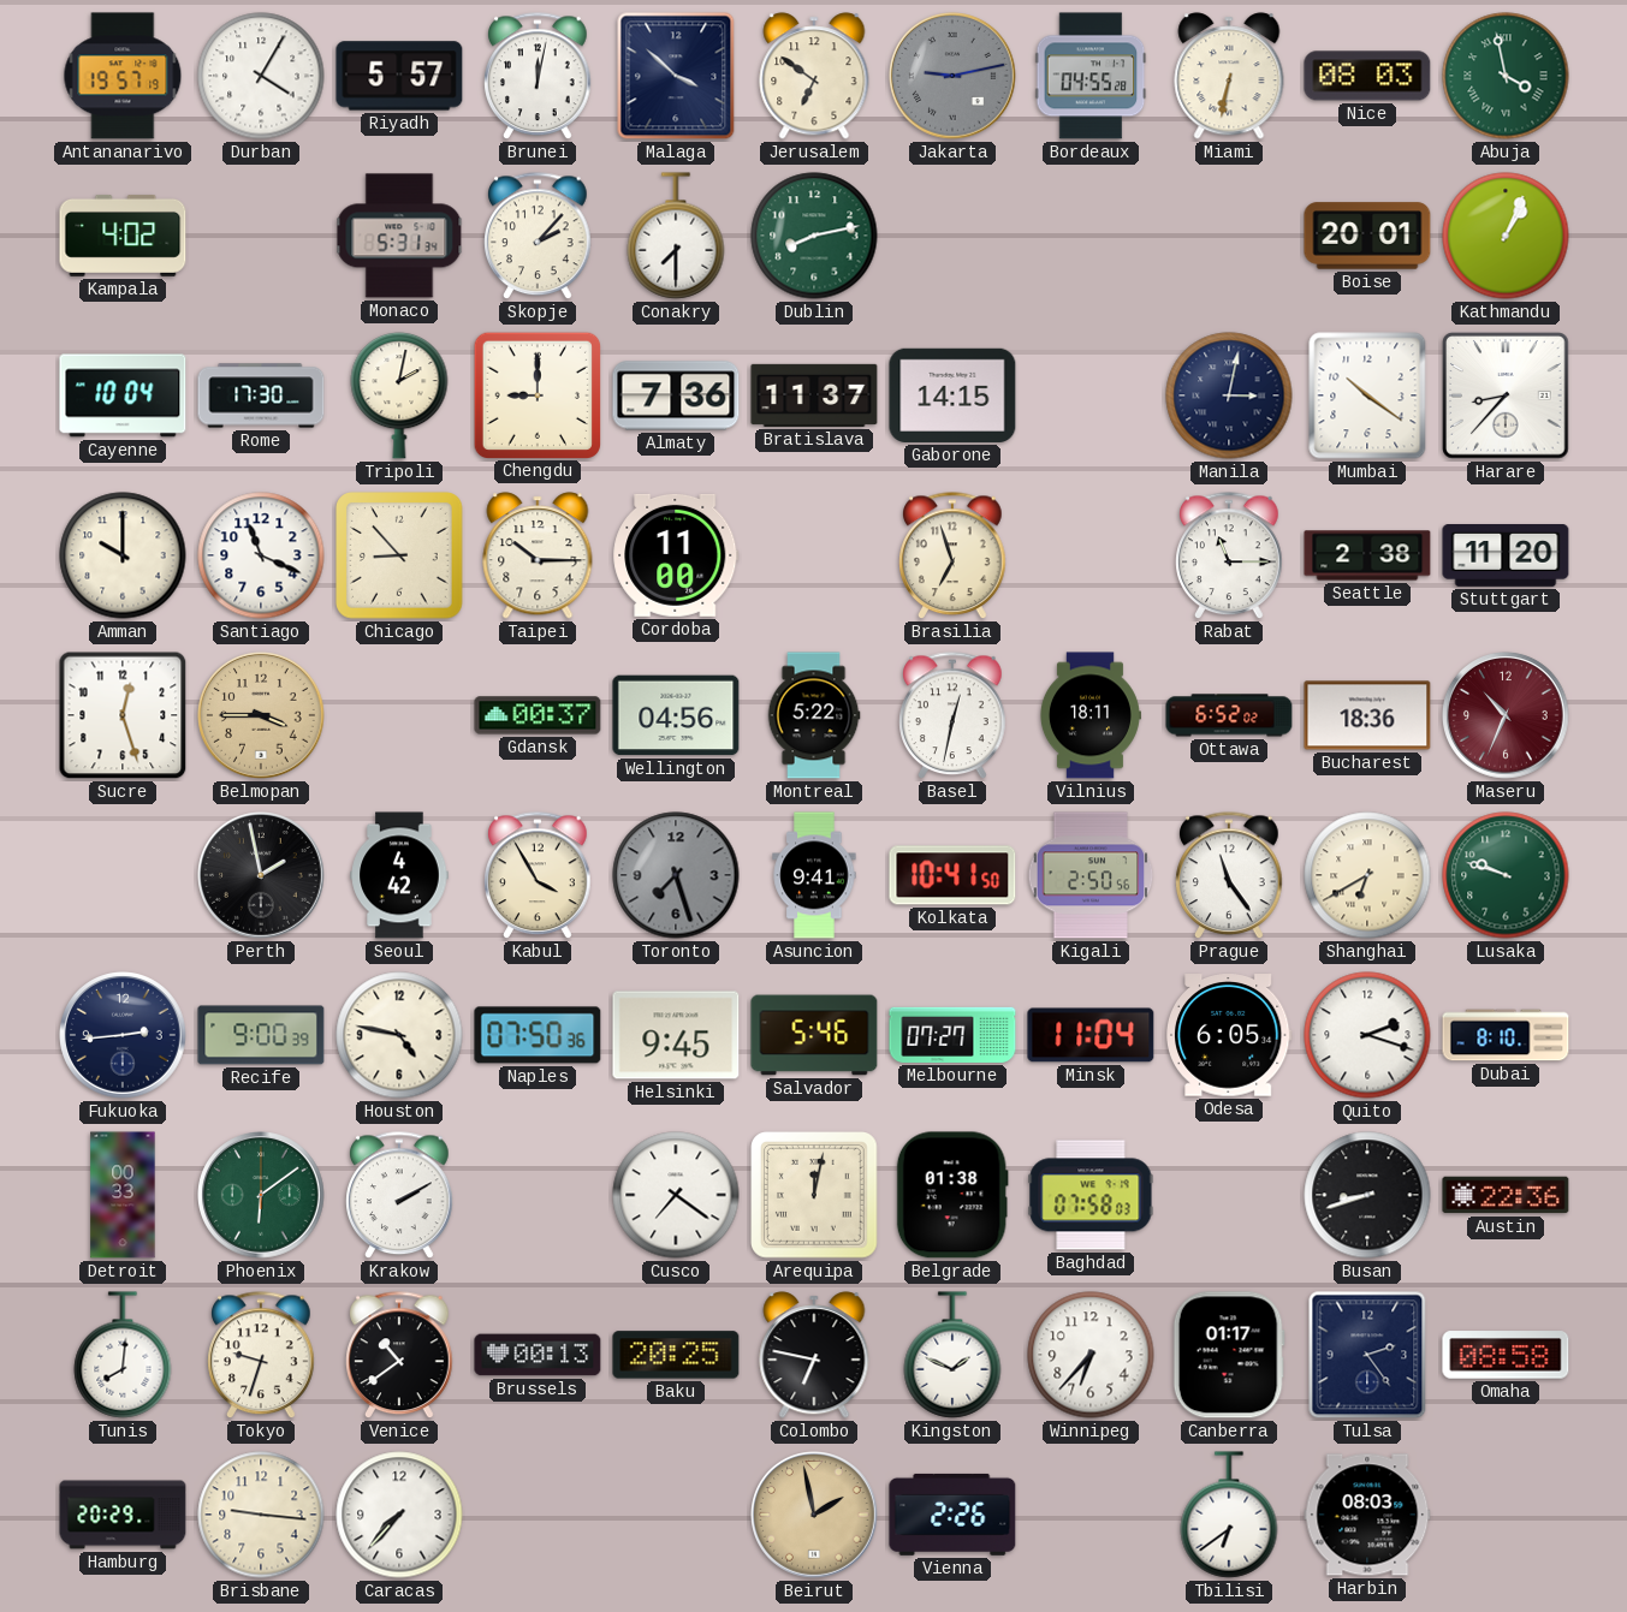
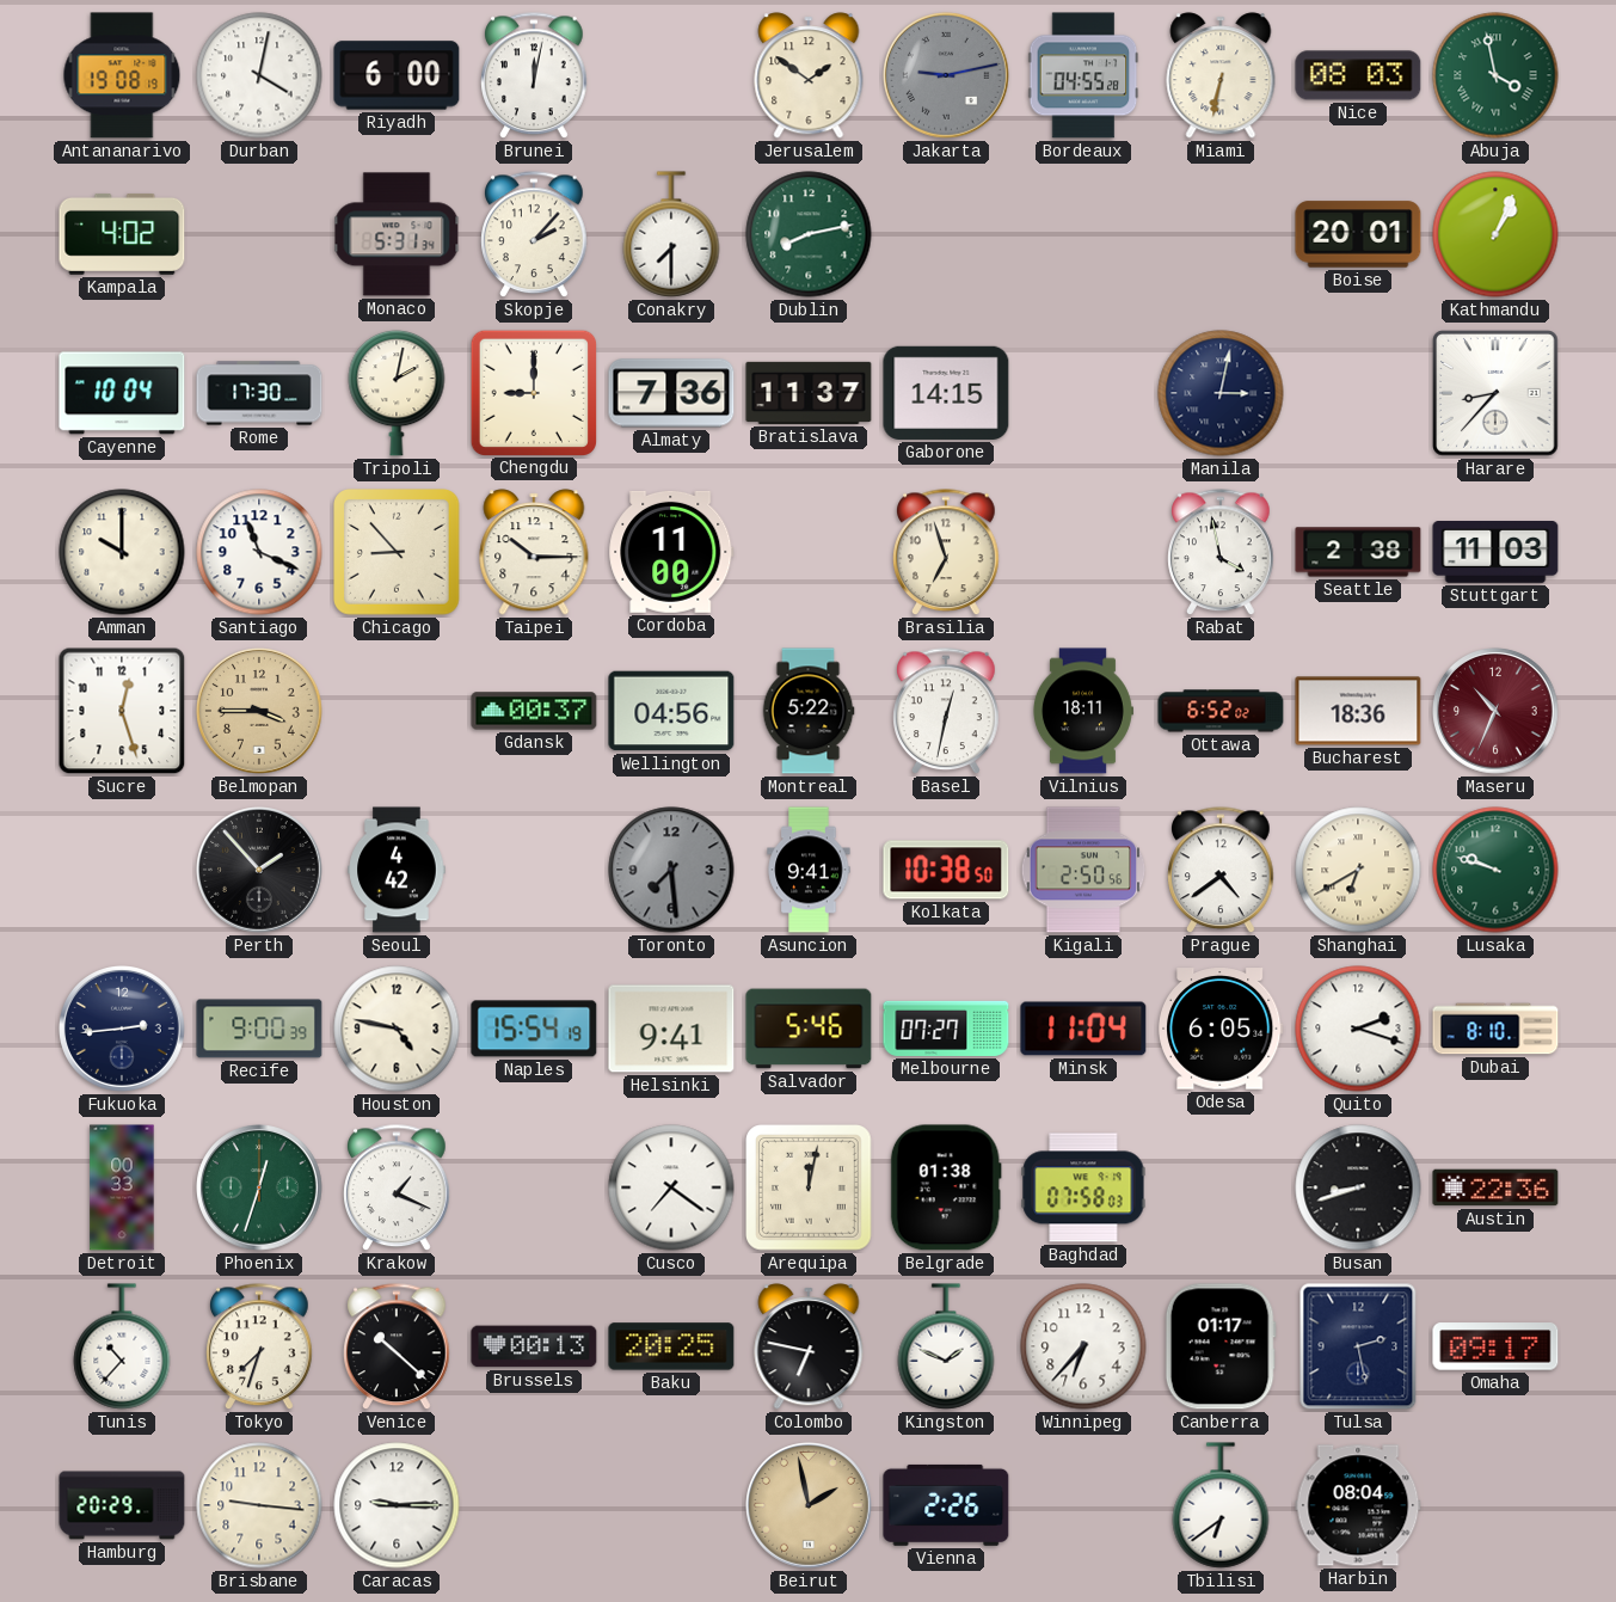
Antananarivo: 19:57 -> 19:08
Durban: 4:05 -> 4:02
Riyadh: 5:57 -> 6:00
Malaga: 3:52 -> none
Jerusalem: 6:51 -> 1:51
Mumbai: 10:21 -> none
Rabat: 11:15 -> 3:58
Stuttgart: 11:20 -> 11:03
Perth: 1:58 -> 1:53
Kabul: 3:55 -> none
Toronto: 7:27 -> 7:29
Kolkata: 10:41 -> 10:38
Prague: 11:24 -> 4:39
Naples: 07:50 -> 15:54
Helsinki: 9:45 -> 9:41
Phoenix: 6:09 -> 12:33
Krakow: 2:10 -> 1:19
Tunis: 8:01 -> 10:37
Tokyo: 9:33 -> 7:33
Venice: 10:39 -> 10:22
Tulsa: 2:24 -> 2:28
Omaha: 08:58 -> 09:17
Caracas: 7:37 -> 9:15
Harbin: 08:03 -> 08:04
